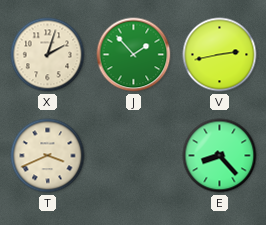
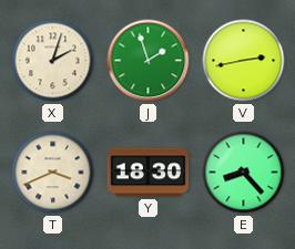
J: 1:53 -> 1:57
Y: none -> 18:30
